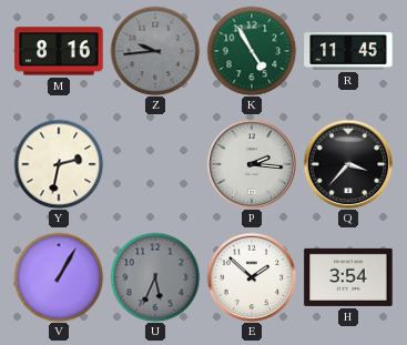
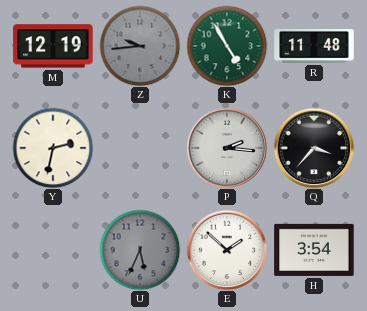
M: 8:16 -> 12:19
R: 11:45 -> 11:48
V: 1:05 -> none
